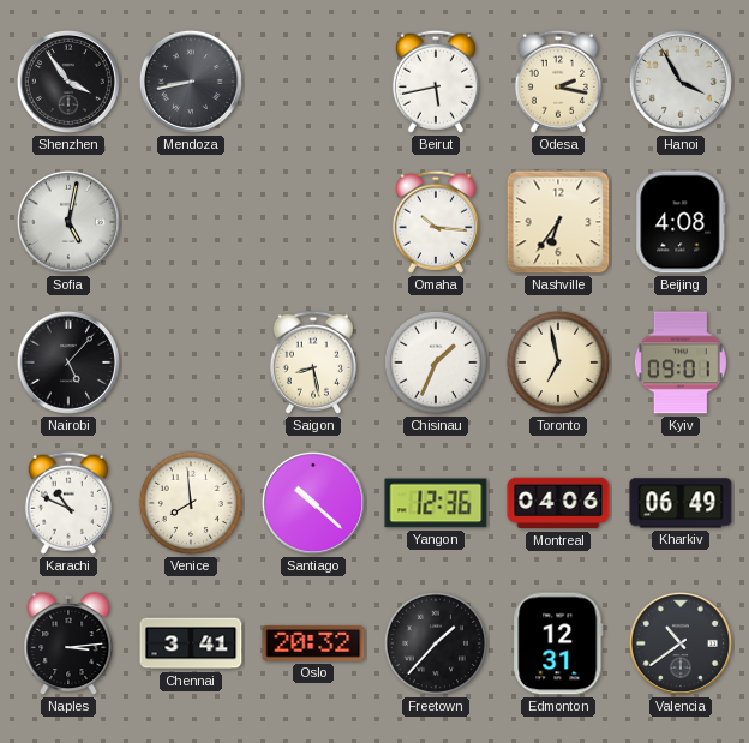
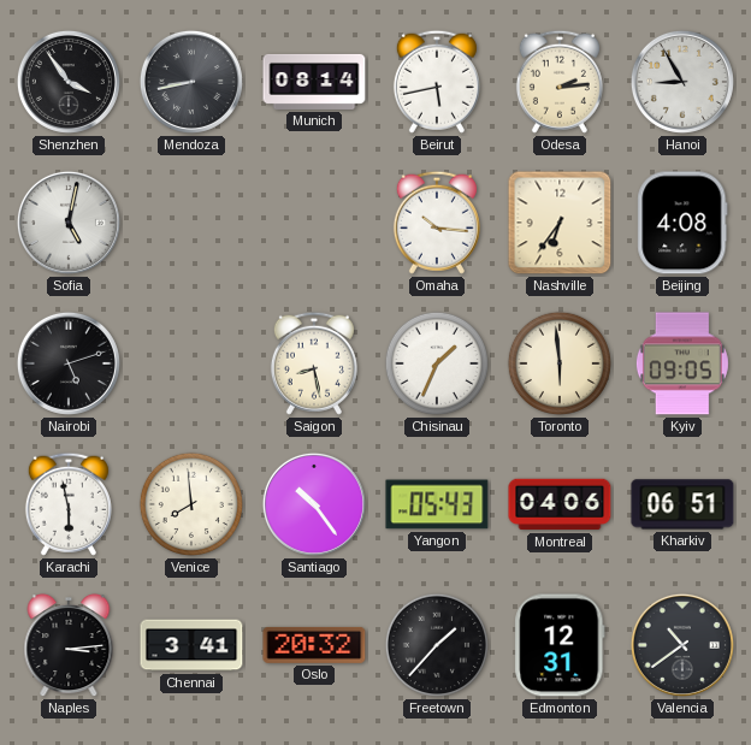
Munich: none -> 08:14
Odesa: 2:17 -> 2:14
Hanoi: 3:55 -> 8:55
Nairobi: 5:07 -> 5:12
Toronto: 6:58 -> 5:59
Kyiv: 09:01 -> 09:05
Karachi: 10:49 -> 5:58
Santiago: 10:22 -> 10:24
Yangon: 12:36 -> 05:43
Kharkiv: 06:49 -> 06:51
